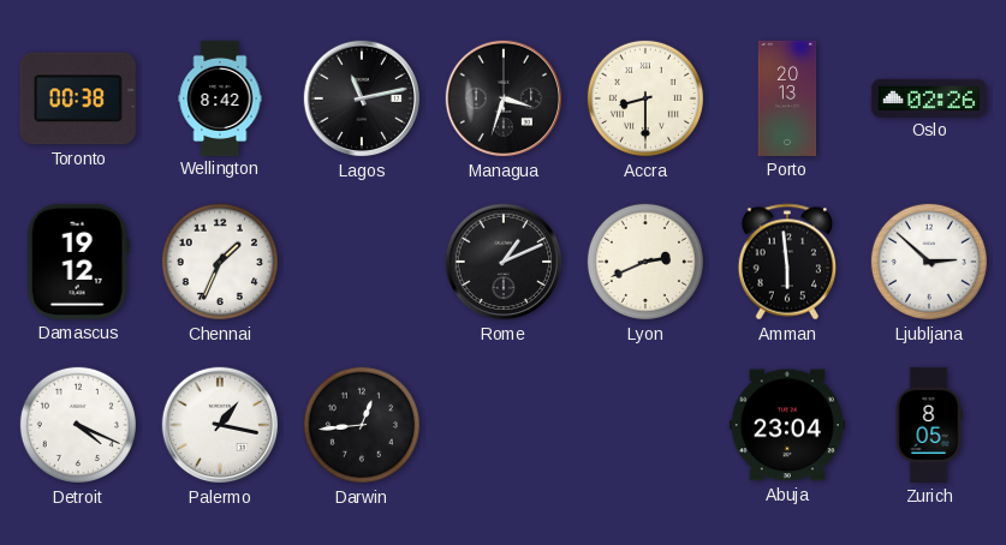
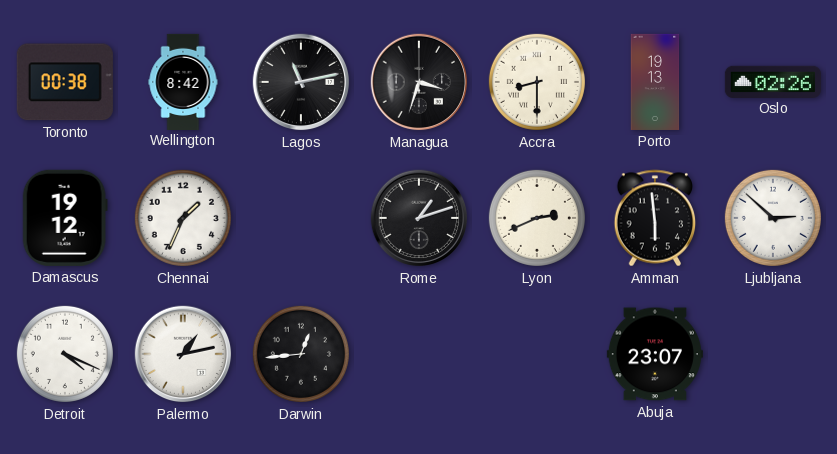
Porto: 20:13 -> 19:13
Rome: 1:11 -> 1:12
Palermo: 1:17 -> 1:13
Abuja: 23:04 -> 23:07
Zurich: 8:05 -> none
